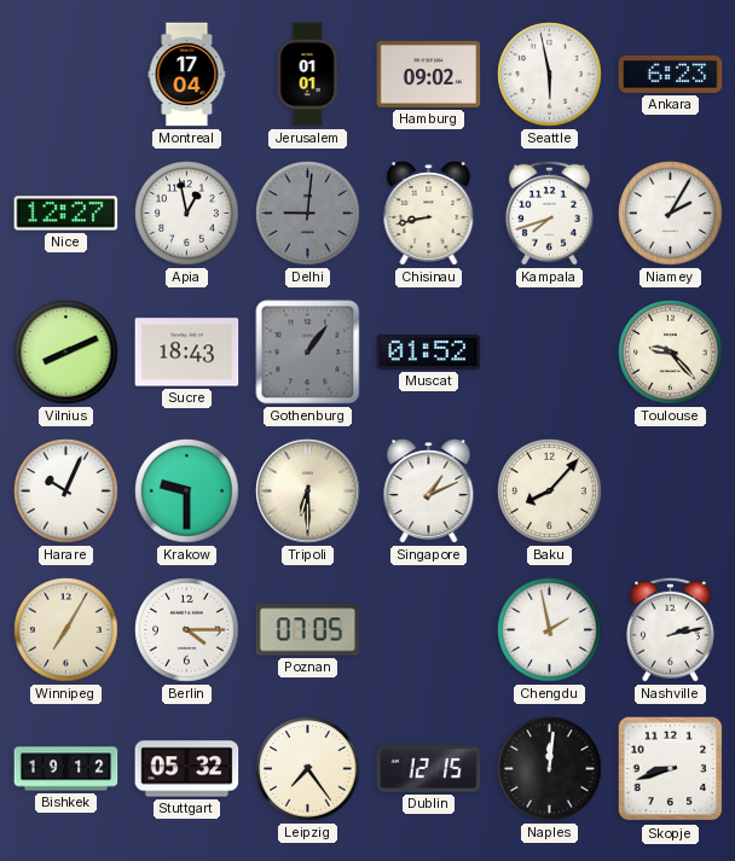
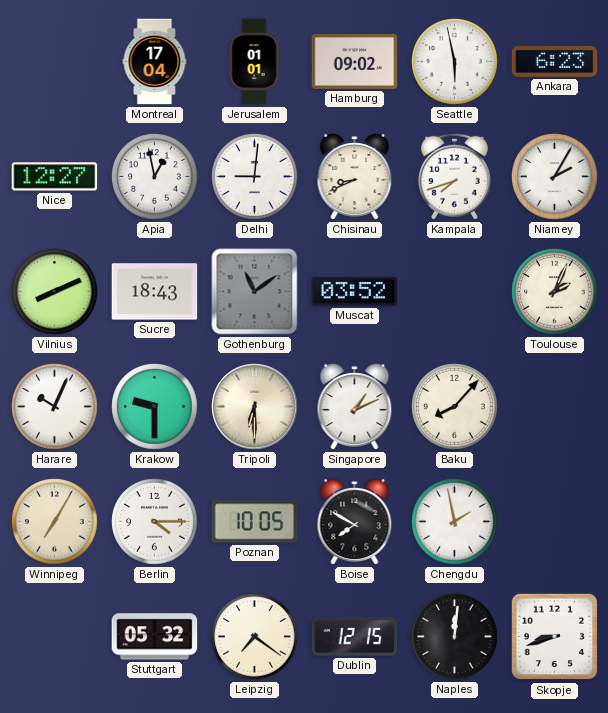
Delhi dial: grey -> white
Chisinau: 8:43 -> 8:41
Gothenburg: 1:06 -> 11:09
Muscat: 01:52 -> 03:52
Toulouse: 9:23 -> 2:04
Poznan: 07:05 -> 10:05
Boise: none -> 7:50
Nashville: 2:13 -> none
Bishkek: 19:12 -> none
Leipzig: 7:24 -> 7:21
